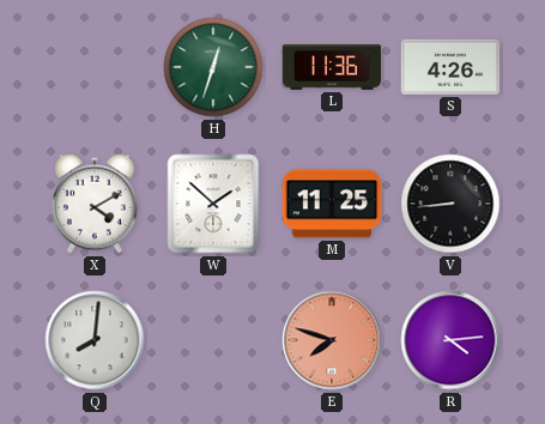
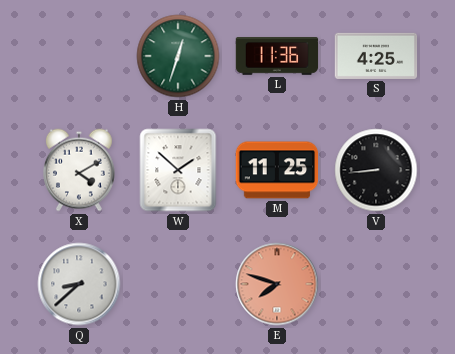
S: 4:26 -> 4:25
Q: 8:01 -> 8:38
R: 4:14 -> none
